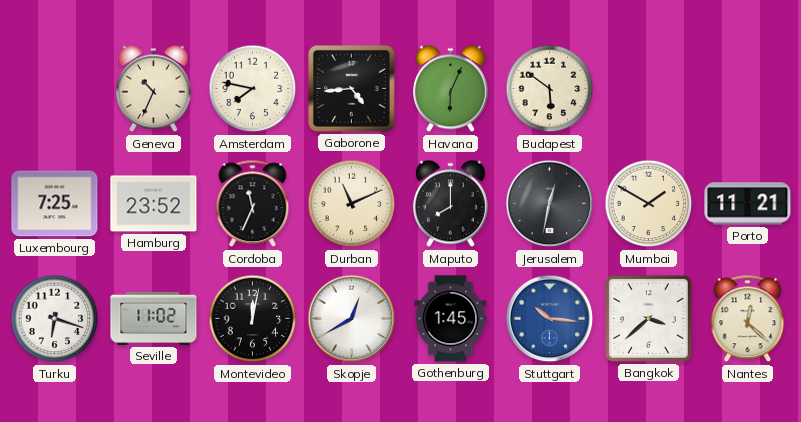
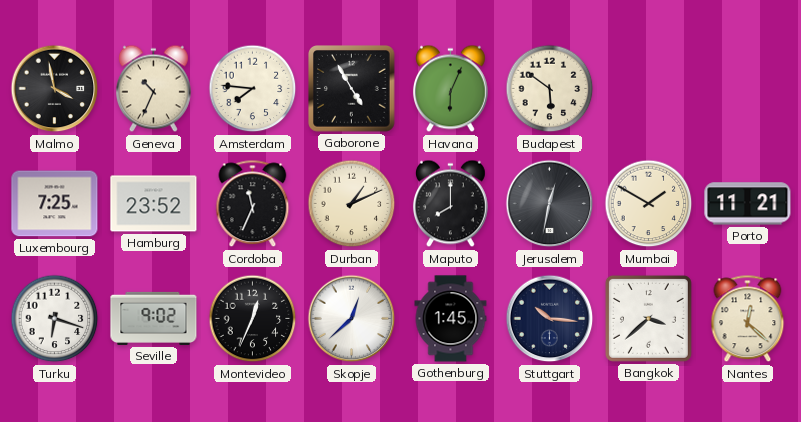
Malmo: none -> 3:58
Amsterdam: 7:47 -> 7:46
Gaborone: 4:44 -> 4:55
Durban: 11:11 -> 1:11
Seville: 11:02 -> 9:02
Montevideo: 12:02 -> 12:34
Skopje: 12:40 -> 12:38
Stuttgart dial: blue -> navy
